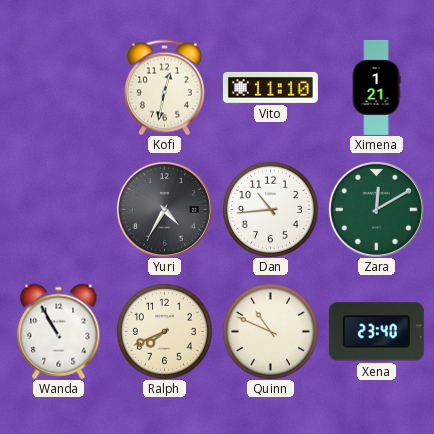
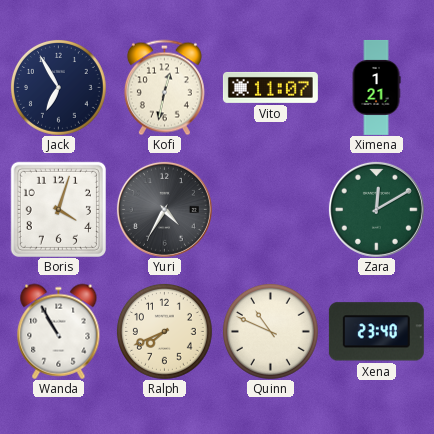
Jack: none -> 6:55
Vito: 11:10 -> 11:07
Boris: none -> 4:03
Dan: 10:44 -> none
